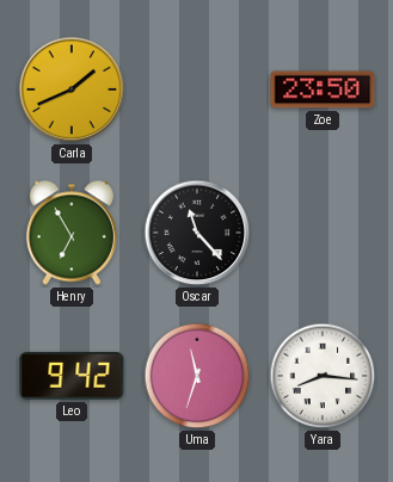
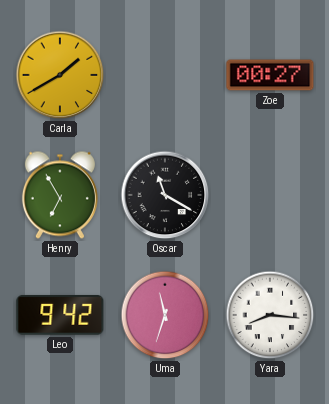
Carla: 1:41 -> 1:40
Zoe: 23:50 -> 00:27
Oscar: 11:23 -> 11:20
